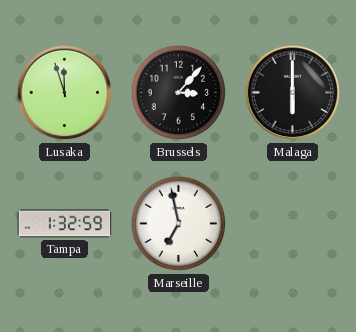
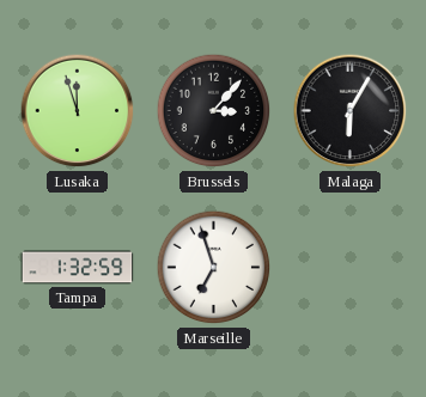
Malaga: 6:00 -> 6:05
Marseille: 6:58 -> 6:57
